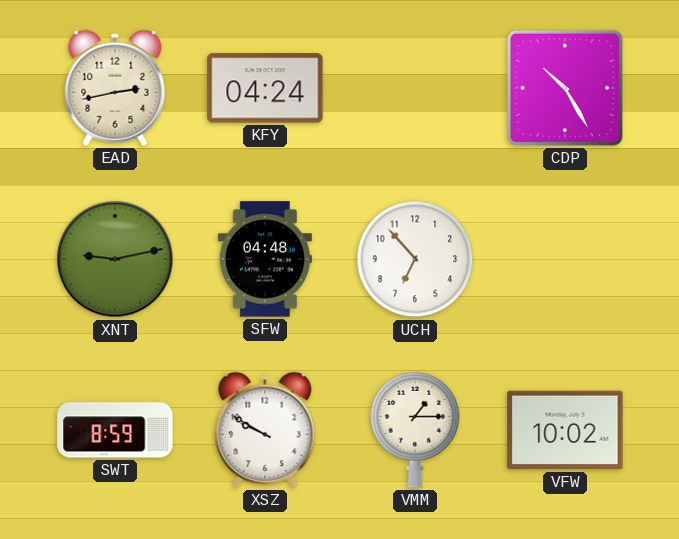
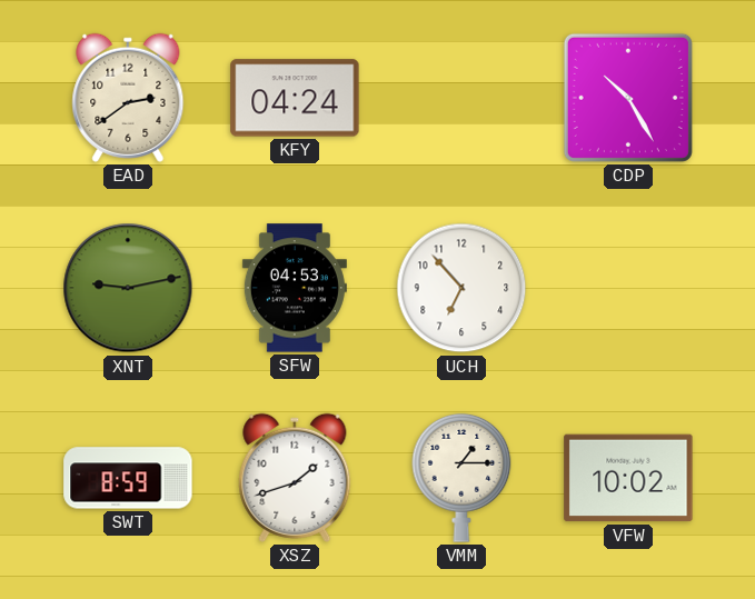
EAD: 2:43 -> 2:39
SFW: 04:48 -> 04:53
XSZ: 9:50 -> 1:42
